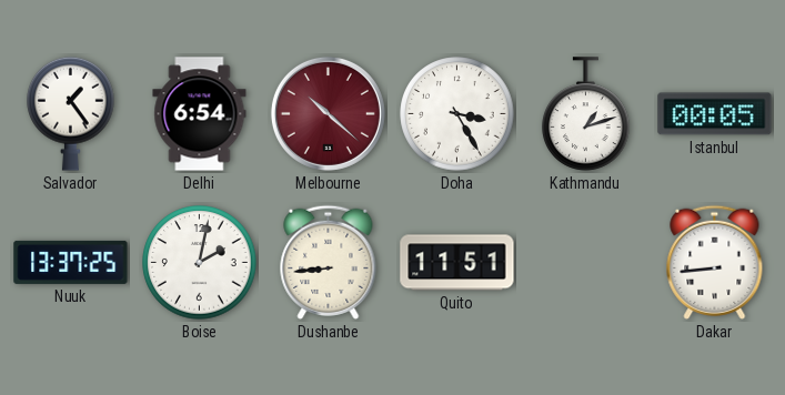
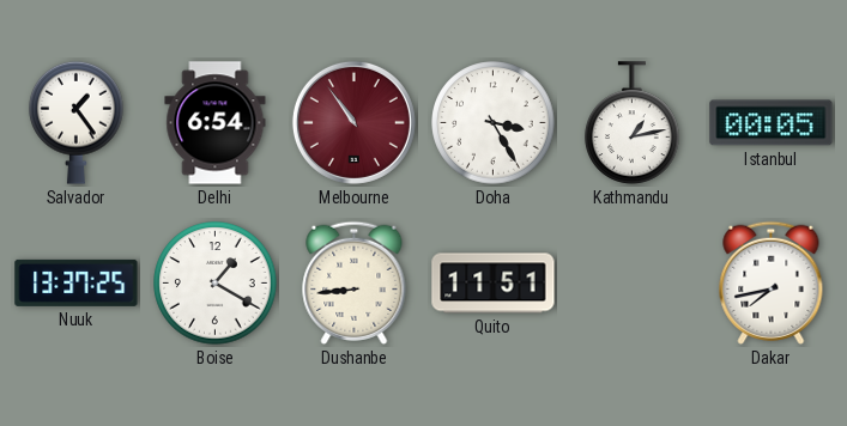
Melbourne: 10:22 -> 10:54
Kathmandu: 1:12 -> 1:13
Boise: 2:02 -> 1:20
Dakar: 8:44 -> 7:43
